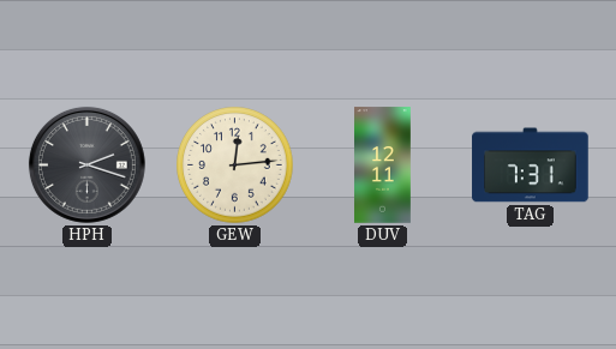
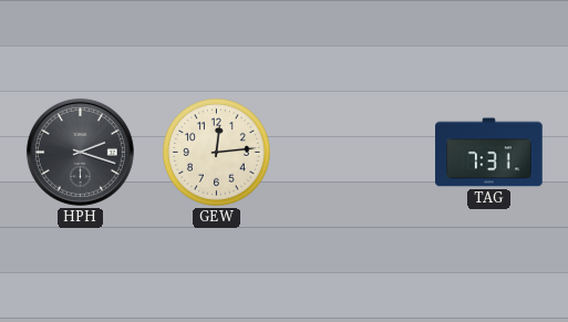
DUV: 12:11 -> none
